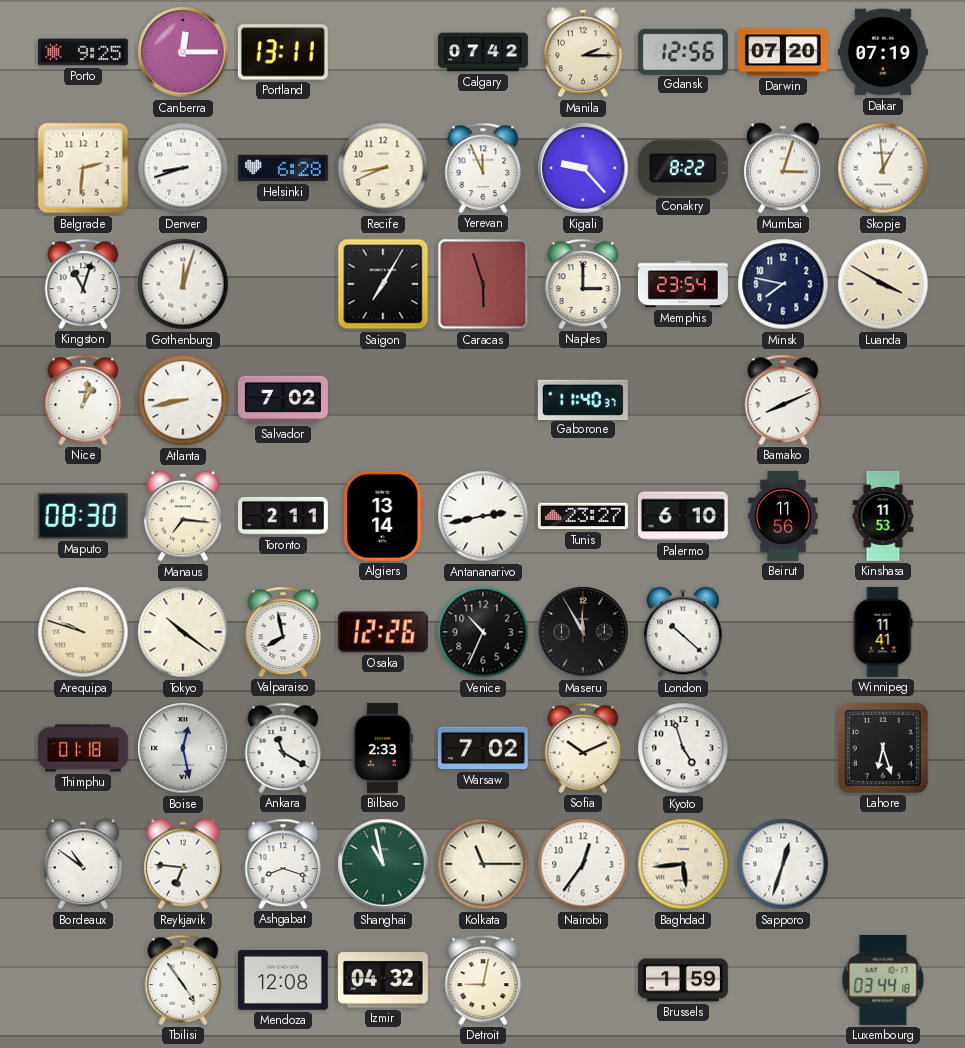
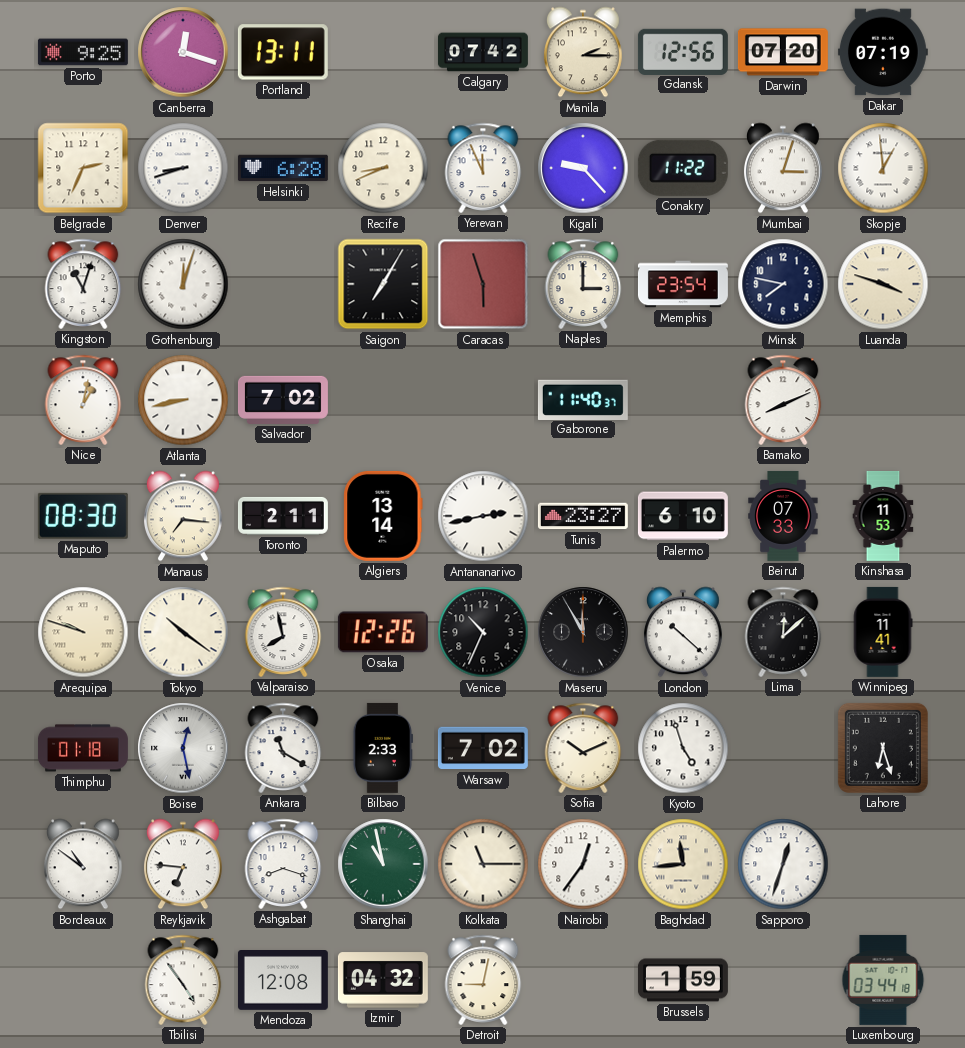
Canberra: 12:15 -> 12:18
Belgrade: 2:31 -> 2:34
Conakry: 8:22 -> 11:22
Luanda: 3:50 -> 3:48
Beirut: 11:56 -> 07:33
Lima: none -> 12:08
Baghdad: 5:44 -> 11:44
